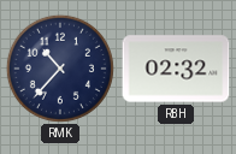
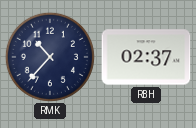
RBH: 02:32 -> 02:37
